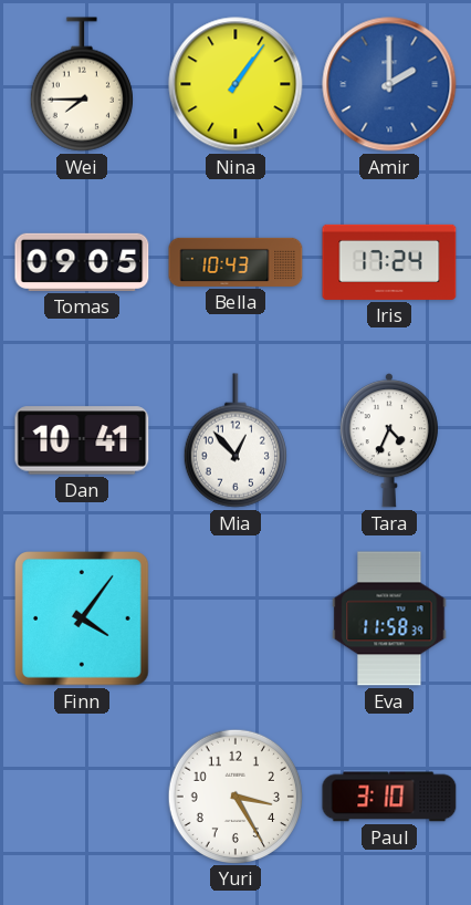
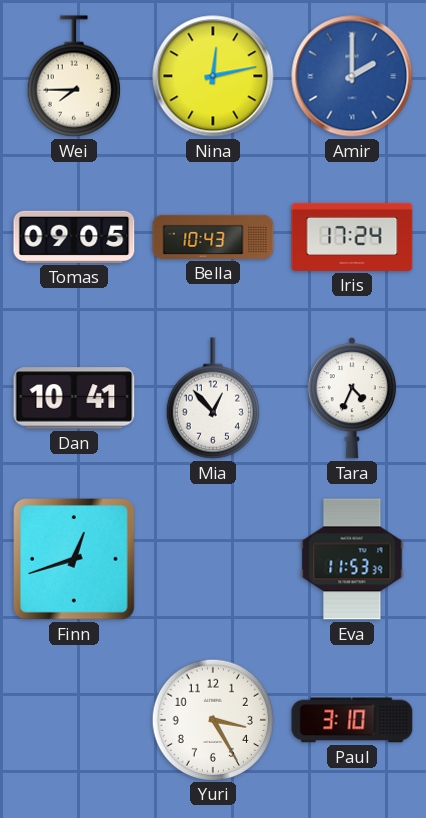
Nina: 1:06 -> 12:13
Finn: 4:06 -> 12:42
Eva: 11:58 -> 11:53
